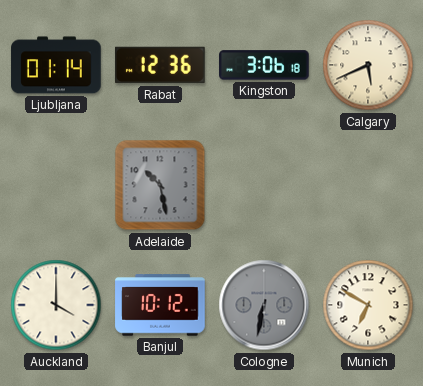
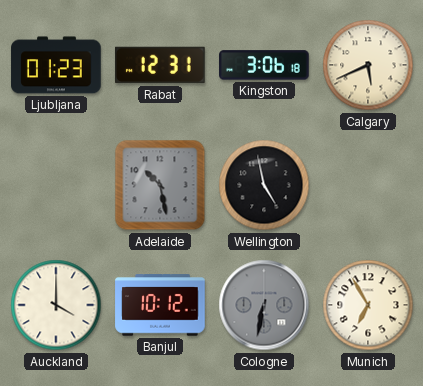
Ljubljana: 01:14 -> 01:23
Rabat: 12:36 -> 12:31
Wellington: none -> 4:58
Munich: 6:50 -> 6:55
